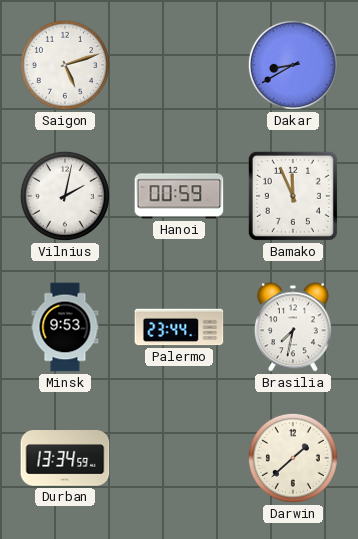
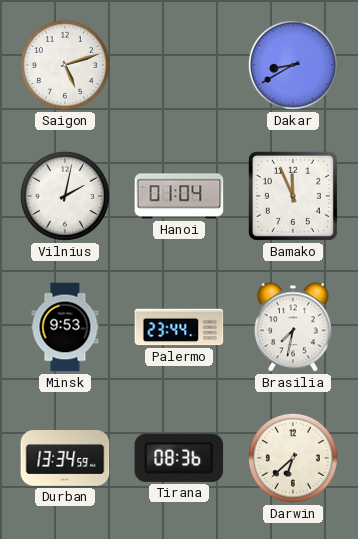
Hanoi: 00:59 -> 01:04
Tirana: none -> 08:36
Darwin: 1:38 -> 6:38
